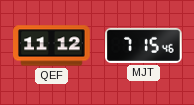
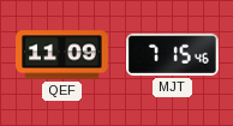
QEF: 11:12 -> 11:09
